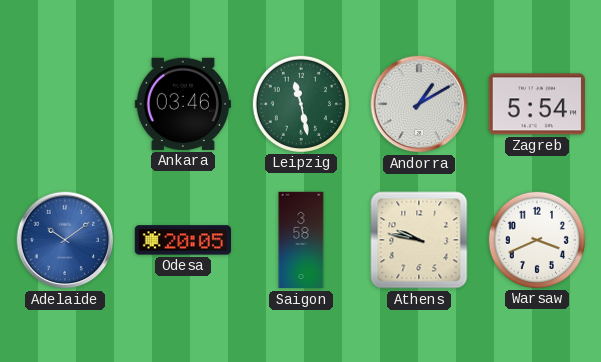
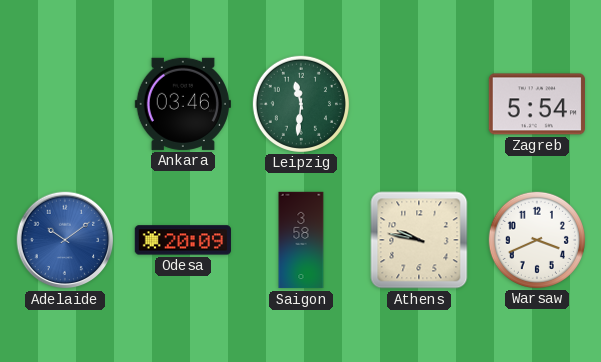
Leipzig: 11:28 -> 11:31
Andorra: 1:10 -> none
Odesa: 20:05 -> 20:09
